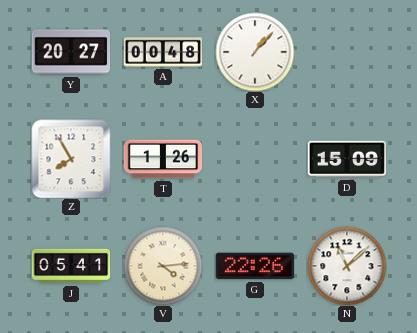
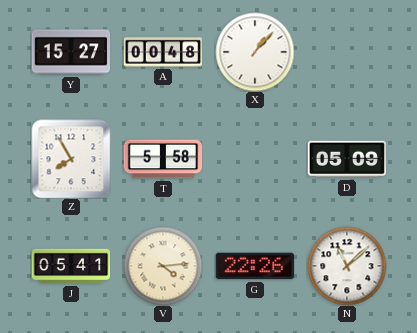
Y: 20:27 -> 15:27
T: 1:26 -> 5:58
D: 15:09 -> 05:09
